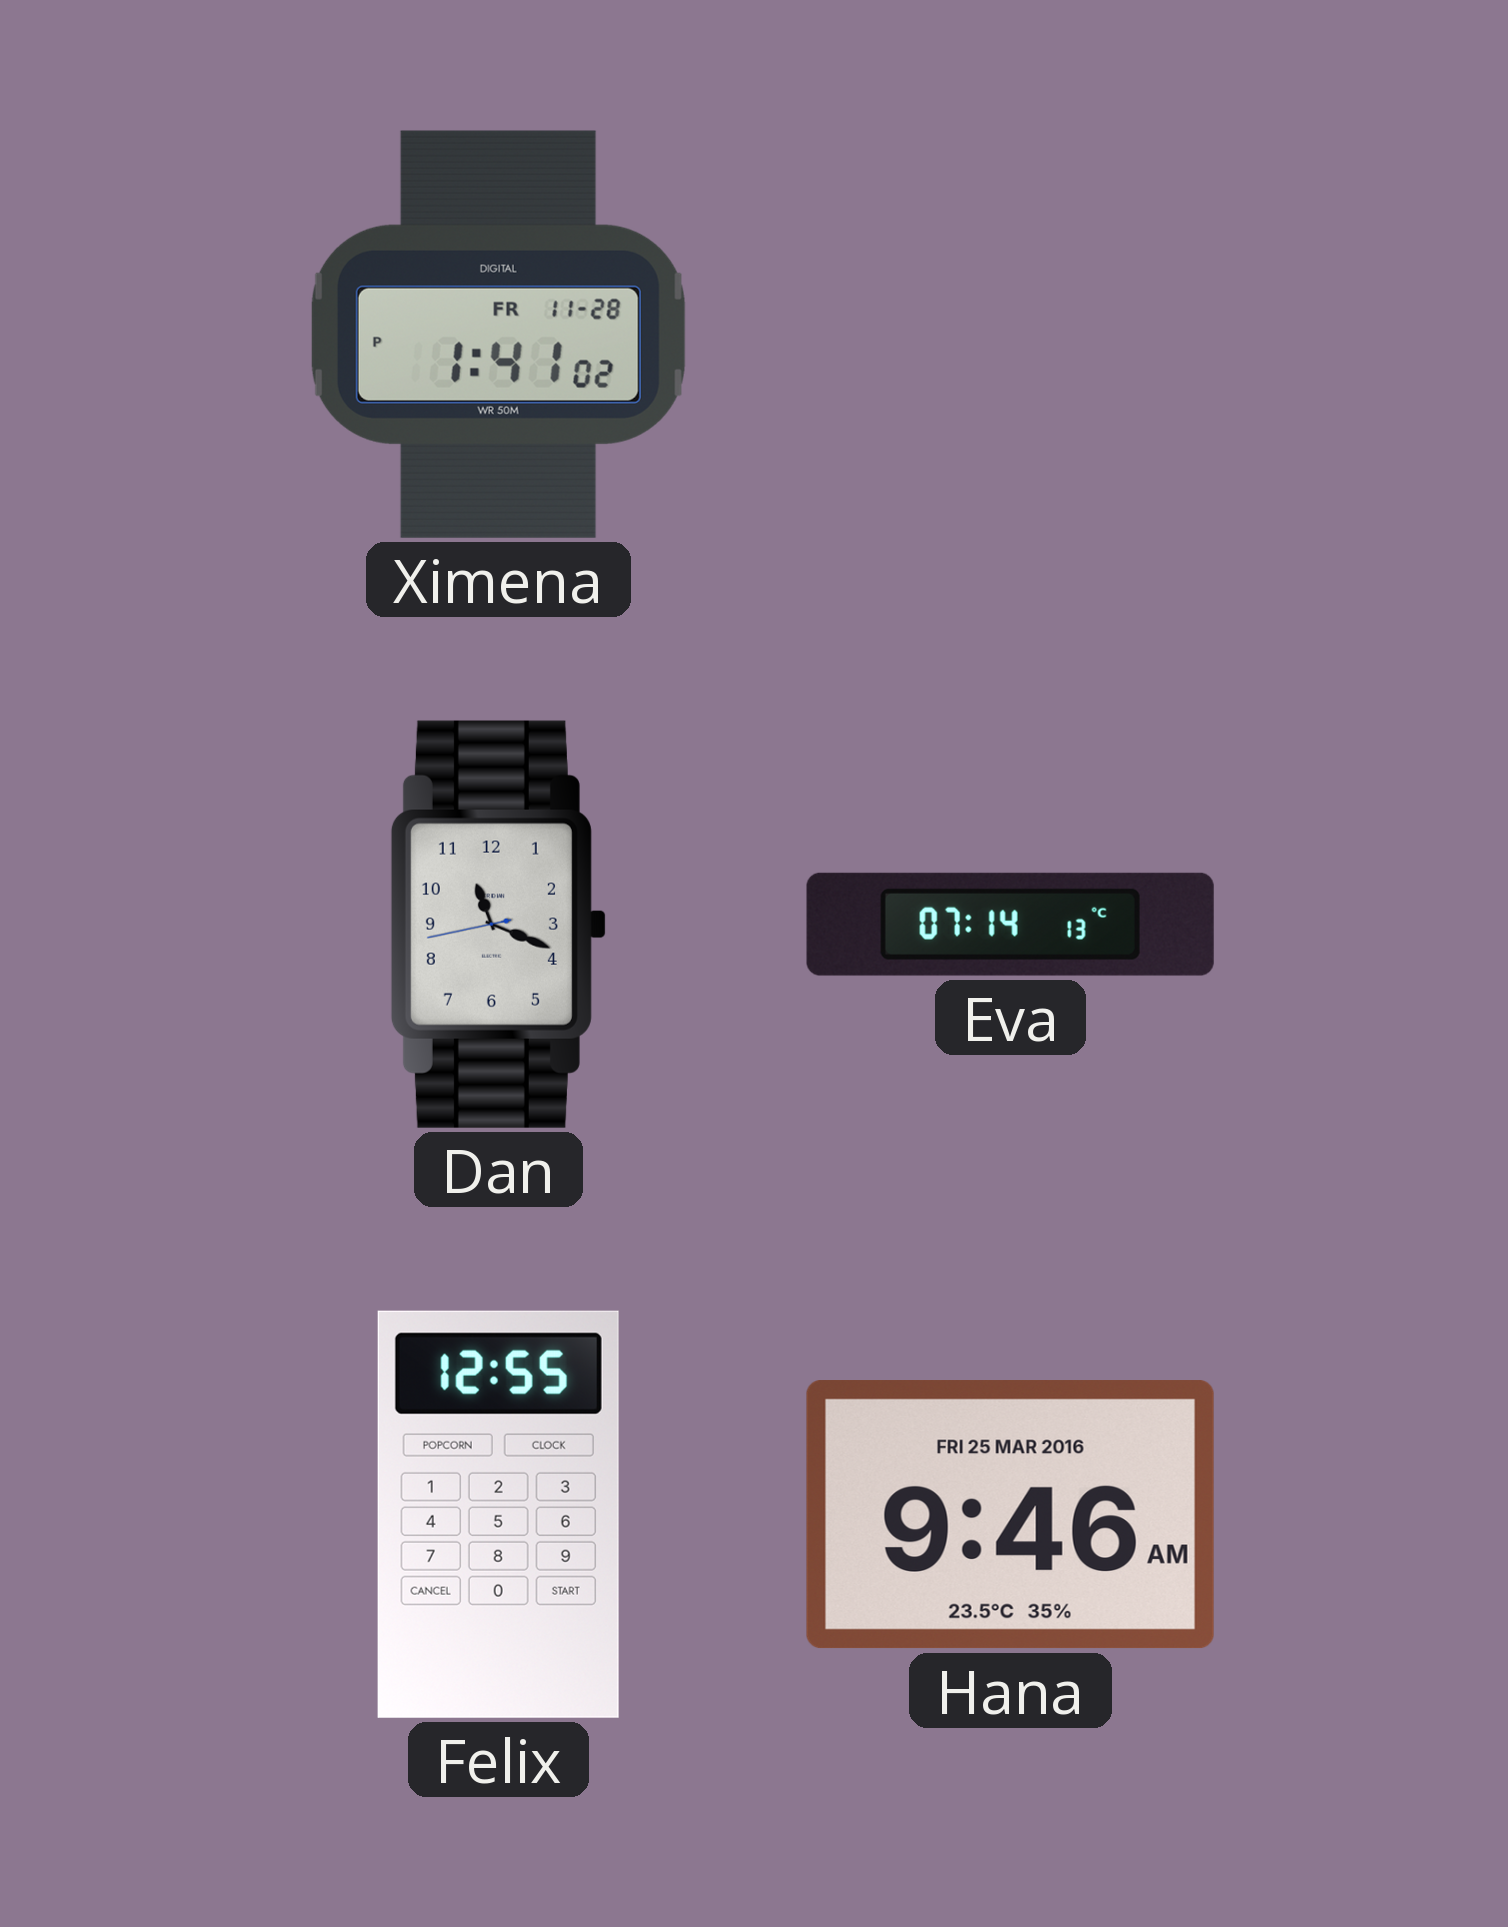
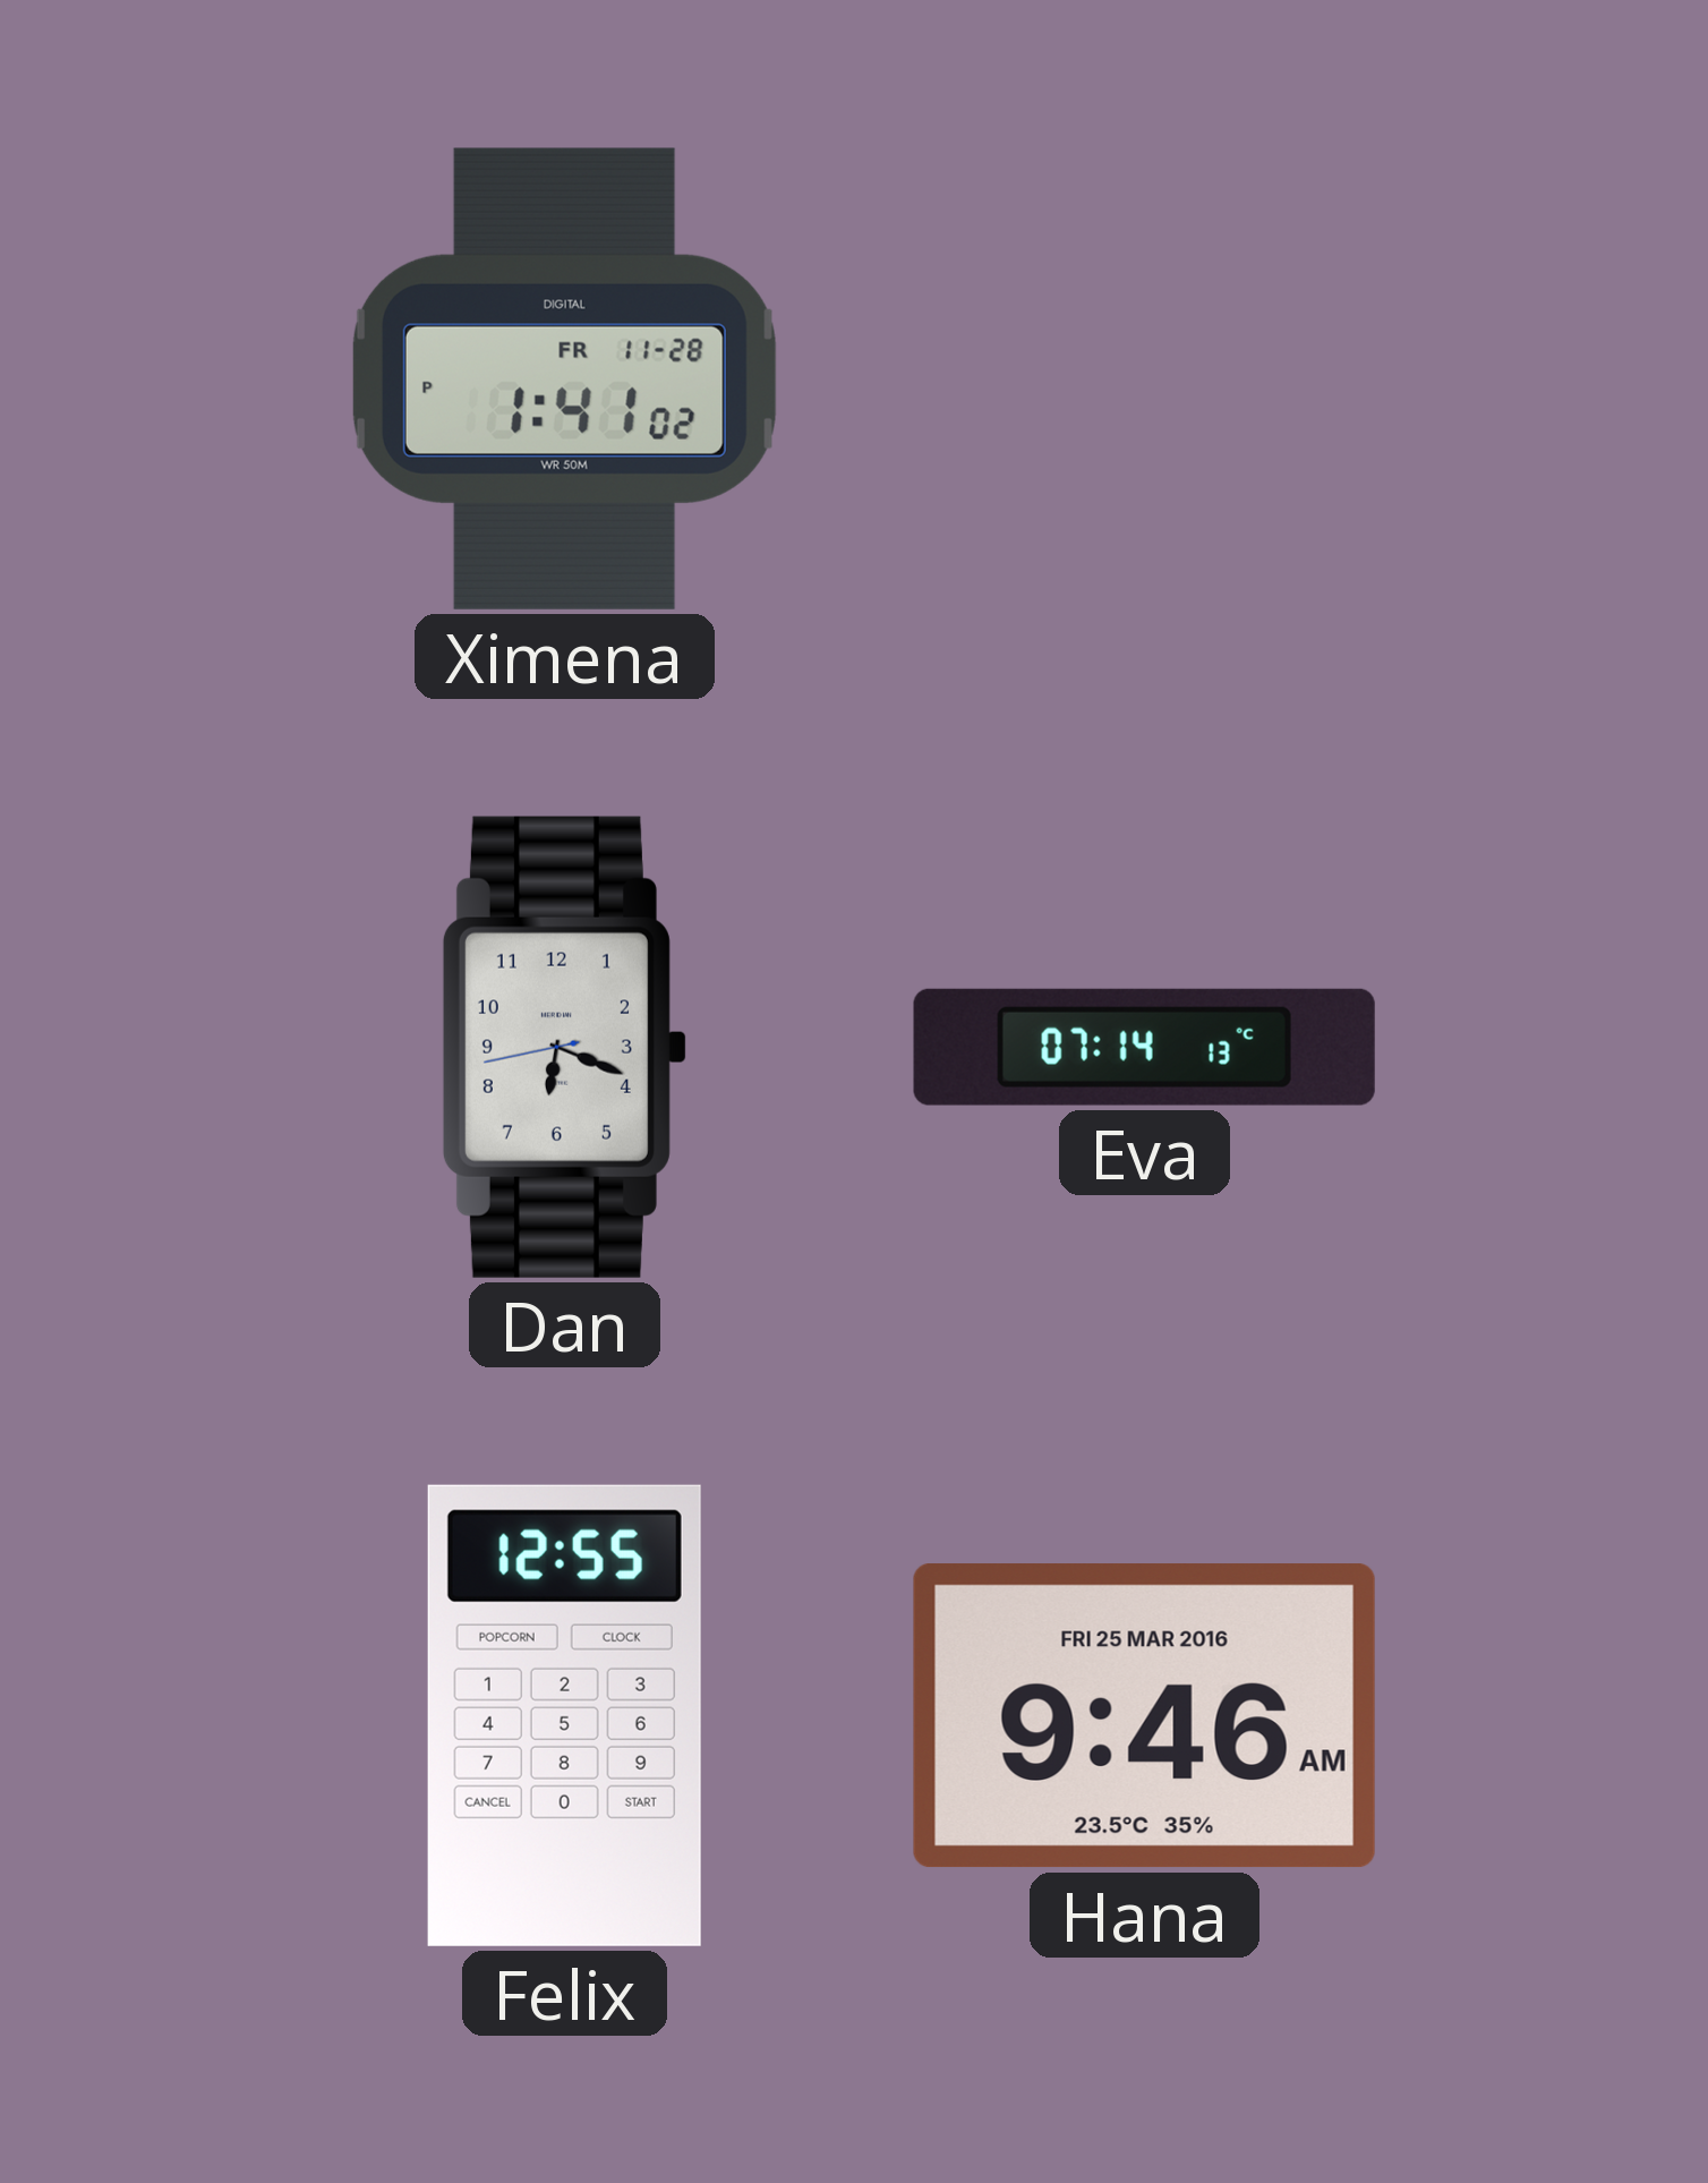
Dan: 11:18 -> 6:18
